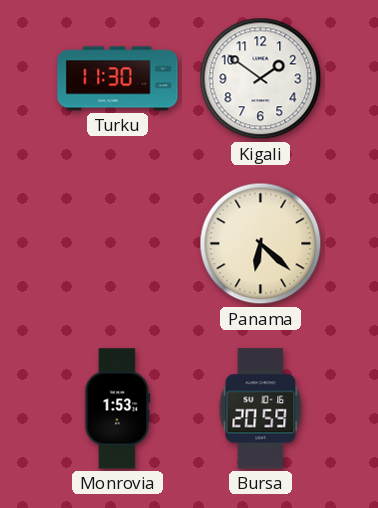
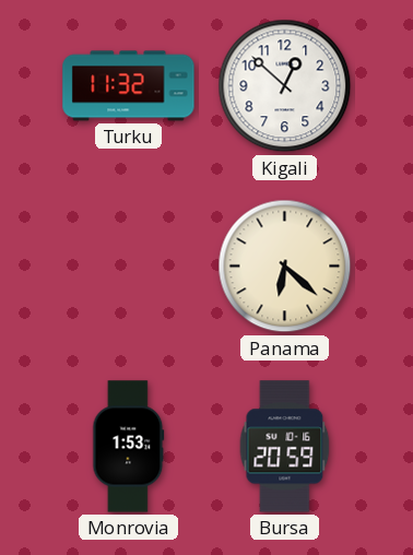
Turku: 11:30 -> 11:32
Kigali: 1:51 -> 12:52
